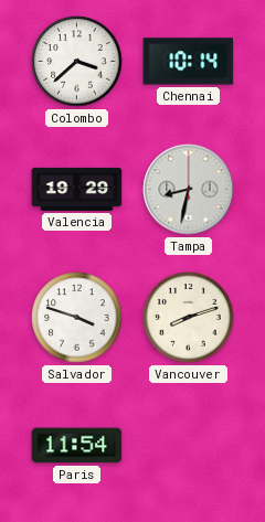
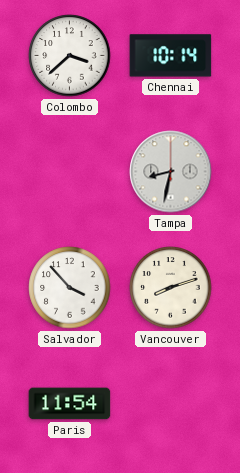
Valencia: 19:29 -> none
Salvador: 3:48 -> 3:53
